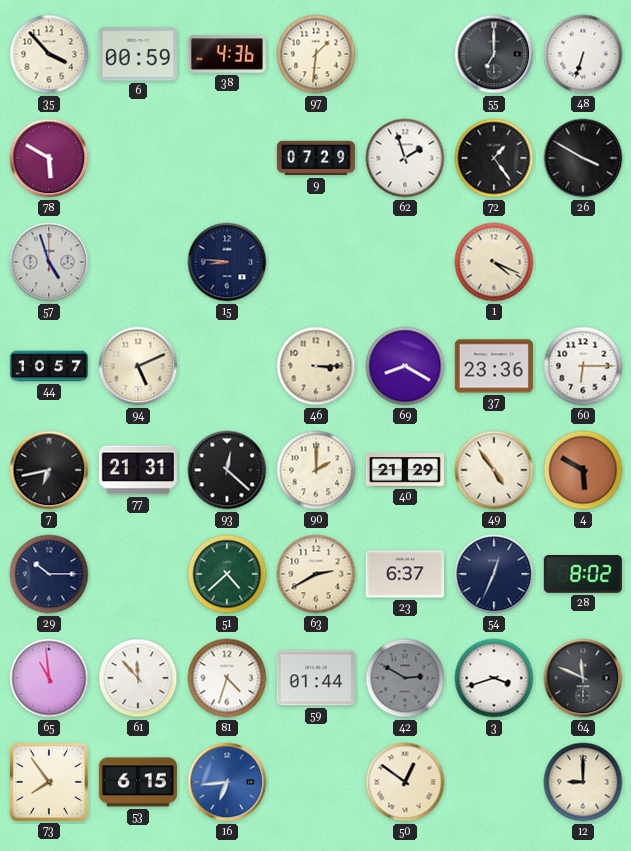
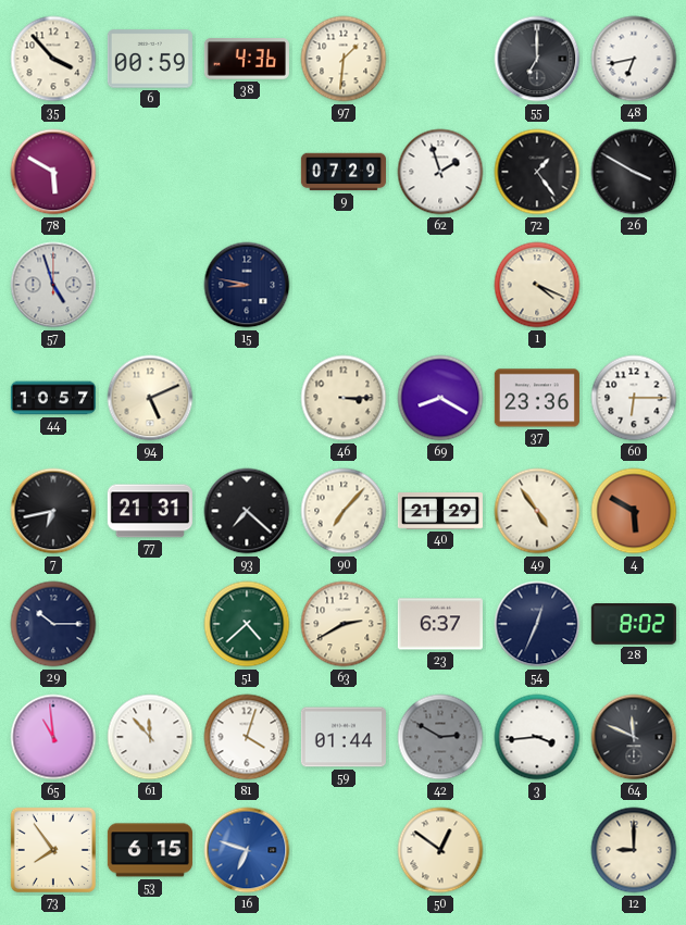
48: 6:33 -> 6:43
15: 8:46 -> 8:47
93: 12:22 -> 7:22
90: 2:00 -> 7:07
81: 4:33 -> 4:03
3: 3:42 -> 3:44
16: 6:44 -> 6:48
